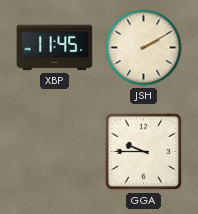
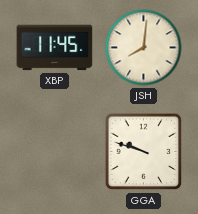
JSH: 2:10 -> 8:01
GGA: 9:45 -> 9:48
